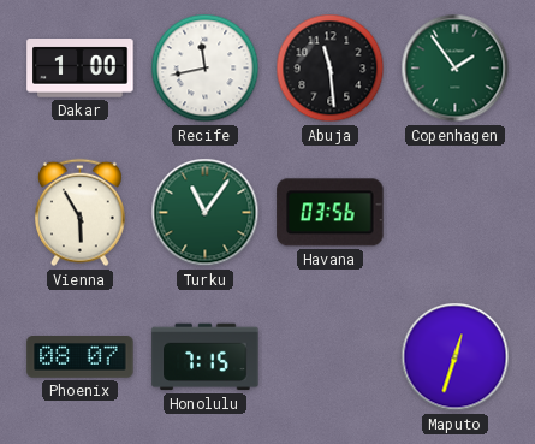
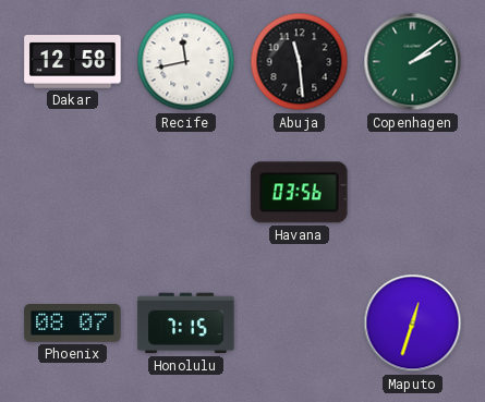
Dakar: 1:00 -> 12:58
Copenhagen: 1:54 -> 2:09
Vienna: 5:55 -> none
Turku: 11:06 -> none
